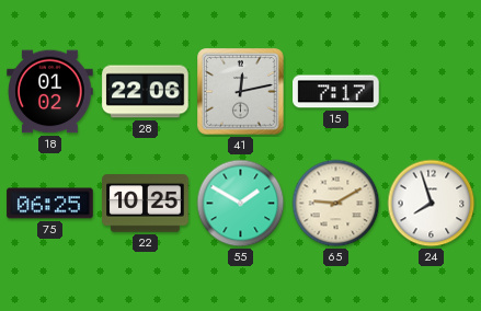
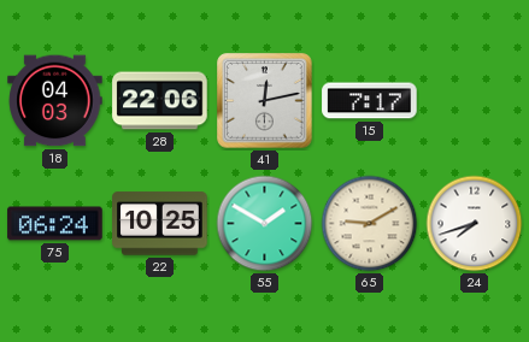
18: 01:02 -> 04:03
75: 06:25 -> 06:24
24: 7:57 -> 7:42
